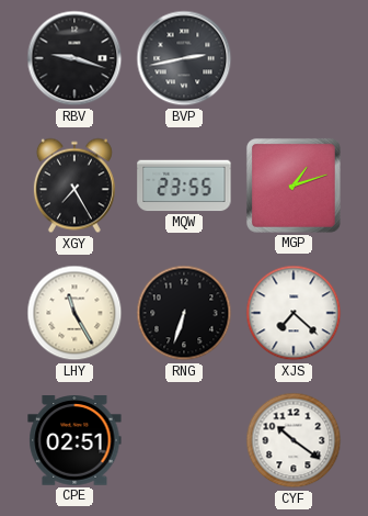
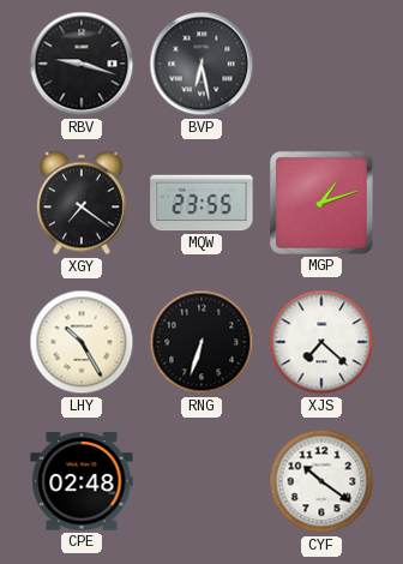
BVP: 2:43 -> 6:28
XGY: 7:25 -> 7:21
LHY: 11:25 -> 10:25
CPE: 02:51 -> 02:48
